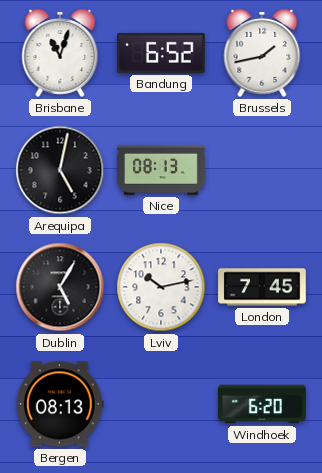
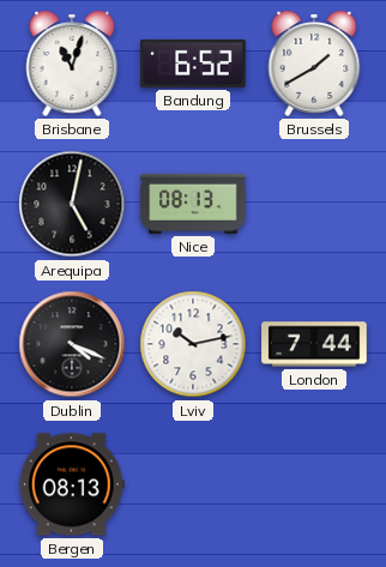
Brussels: 1:43 -> 1:40
Dublin: 5:05 -> 4:19
London: 7:45 -> 7:44
Windhoek: 6:20 -> none
